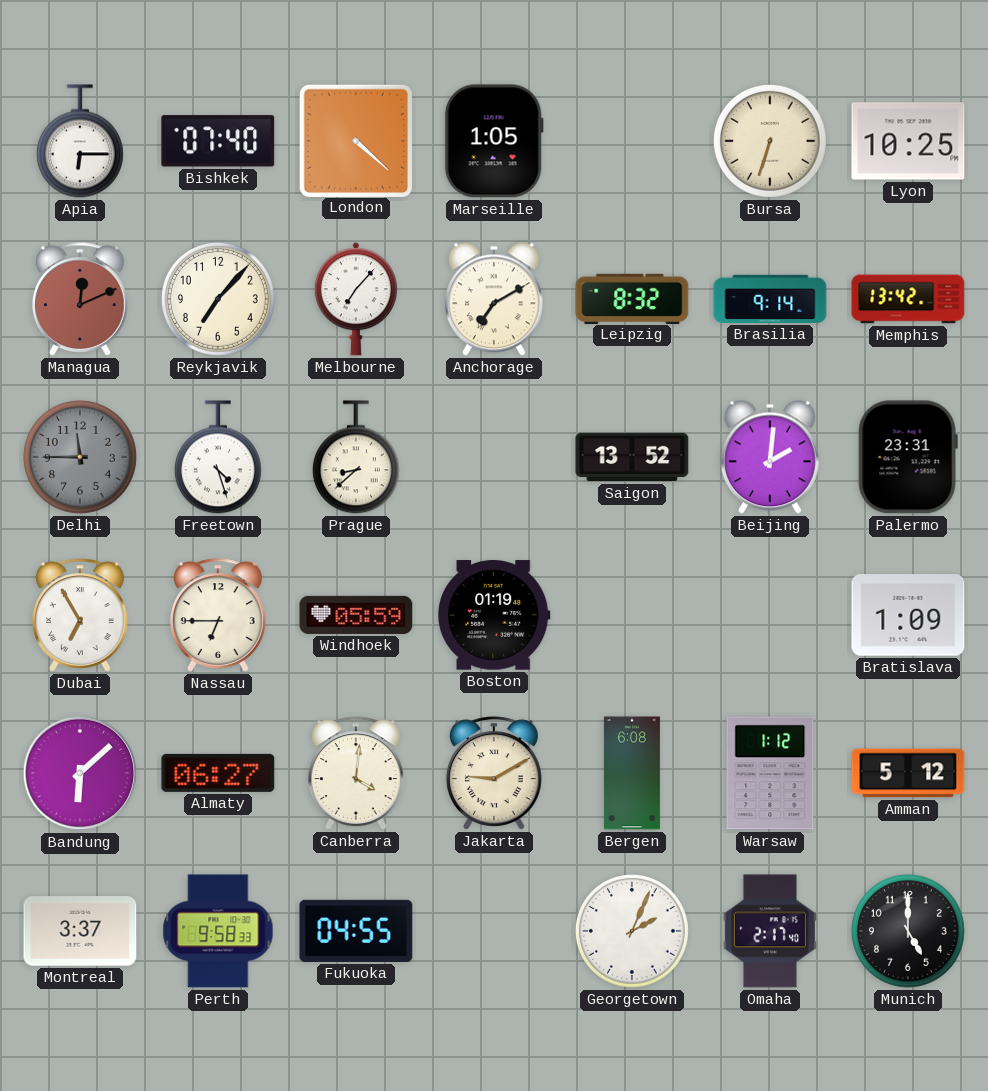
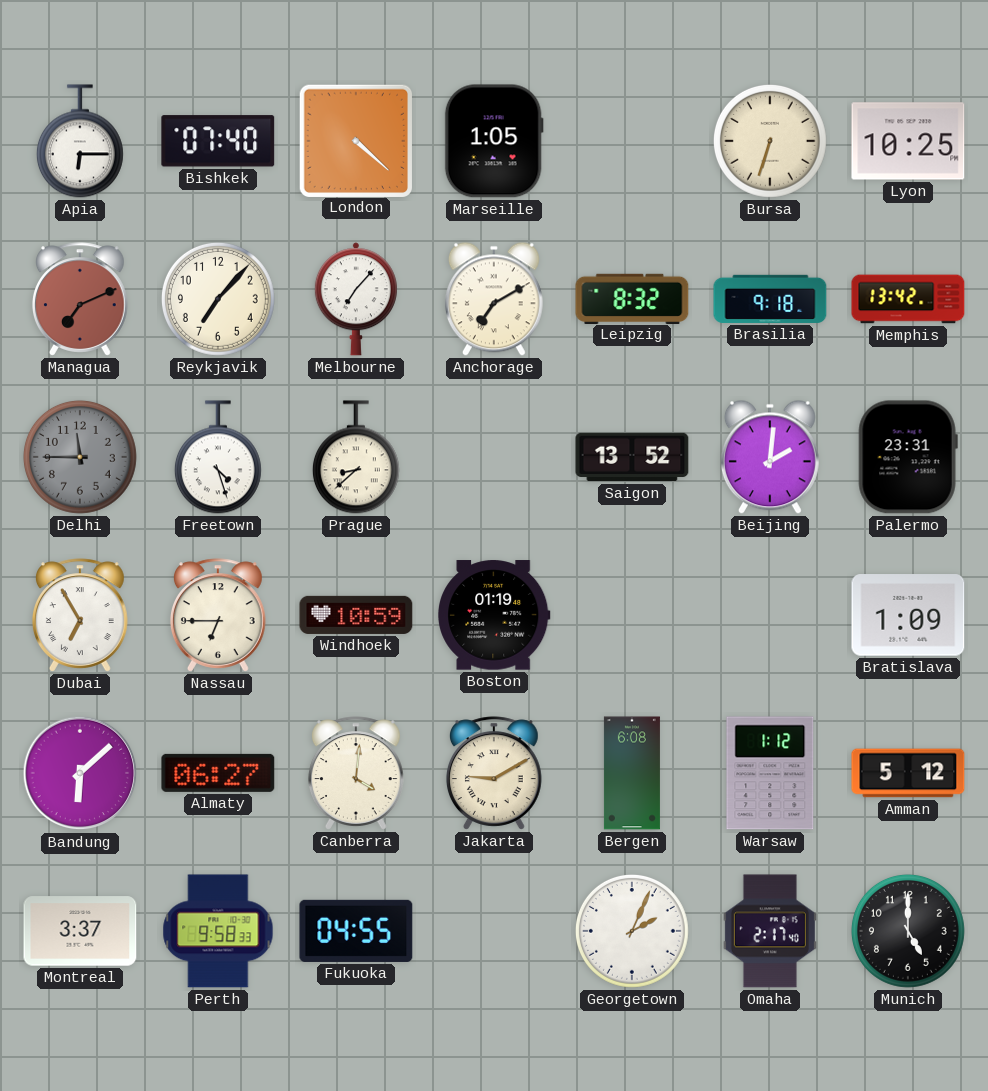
Managua: 12:11 -> 7:11
Brasilia: 9:14 -> 9:18
Windhoek: 05:59 -> 10:59
